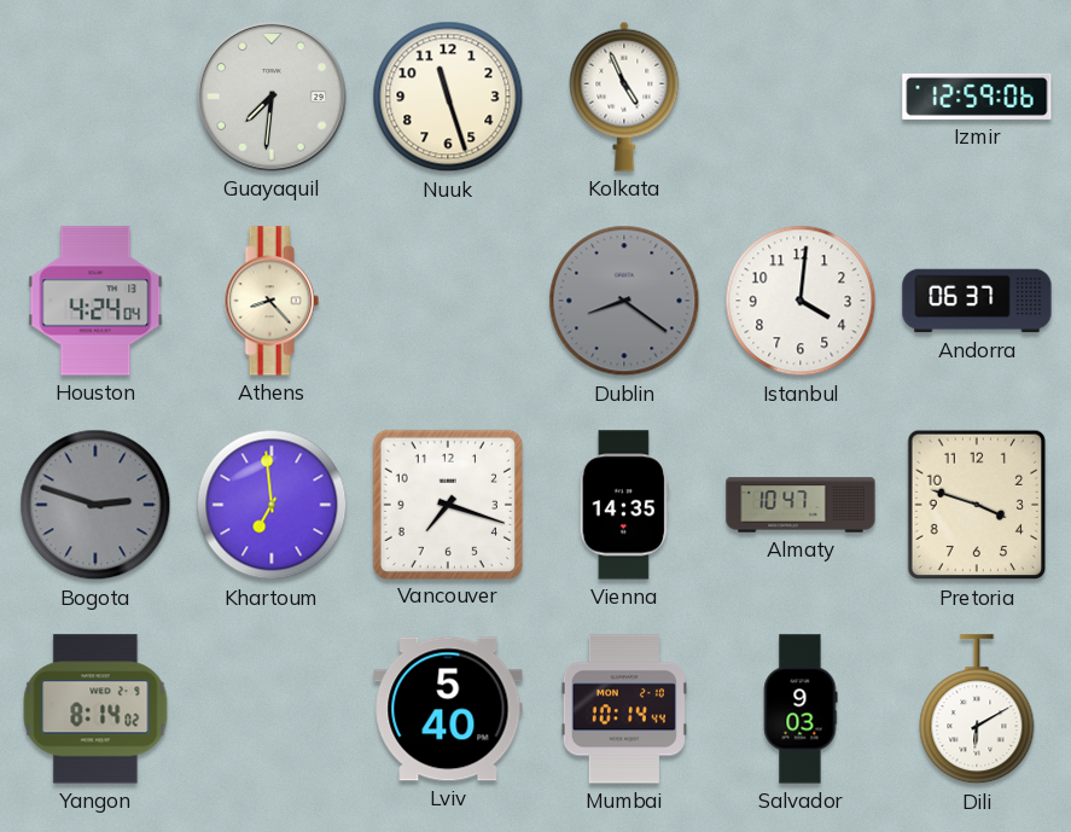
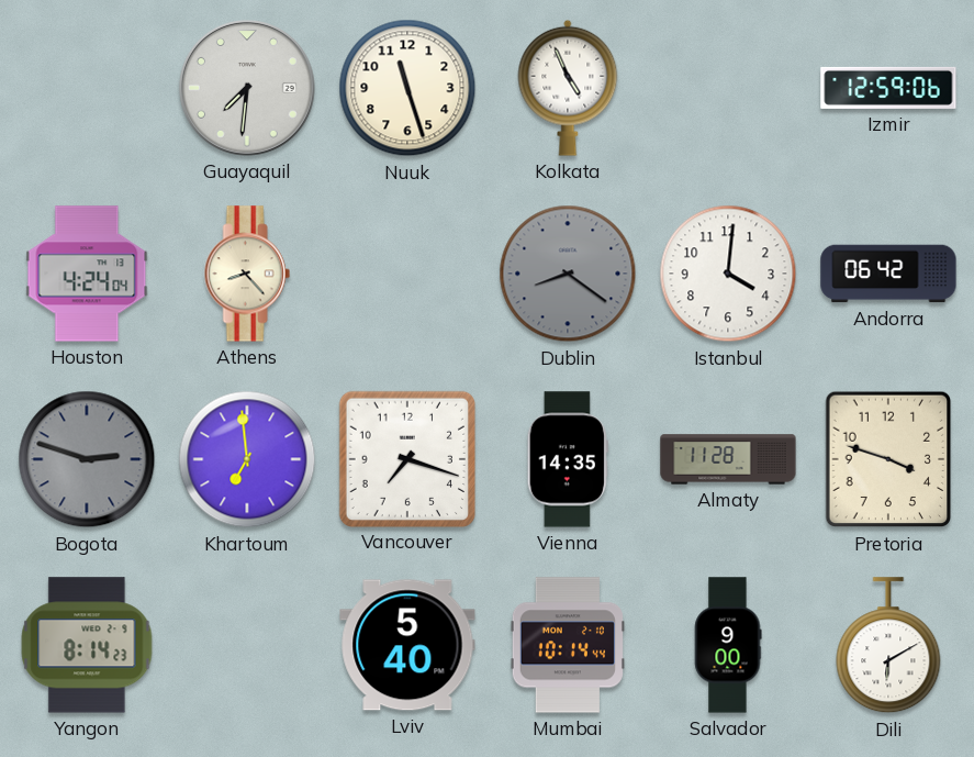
Andorra: 06:37 -> 06:42
Almaty: 10:47 -> 11:28
Yangon: 8:14:02 -> 8:14:23
Salvador: 9:03 -> 9:00
